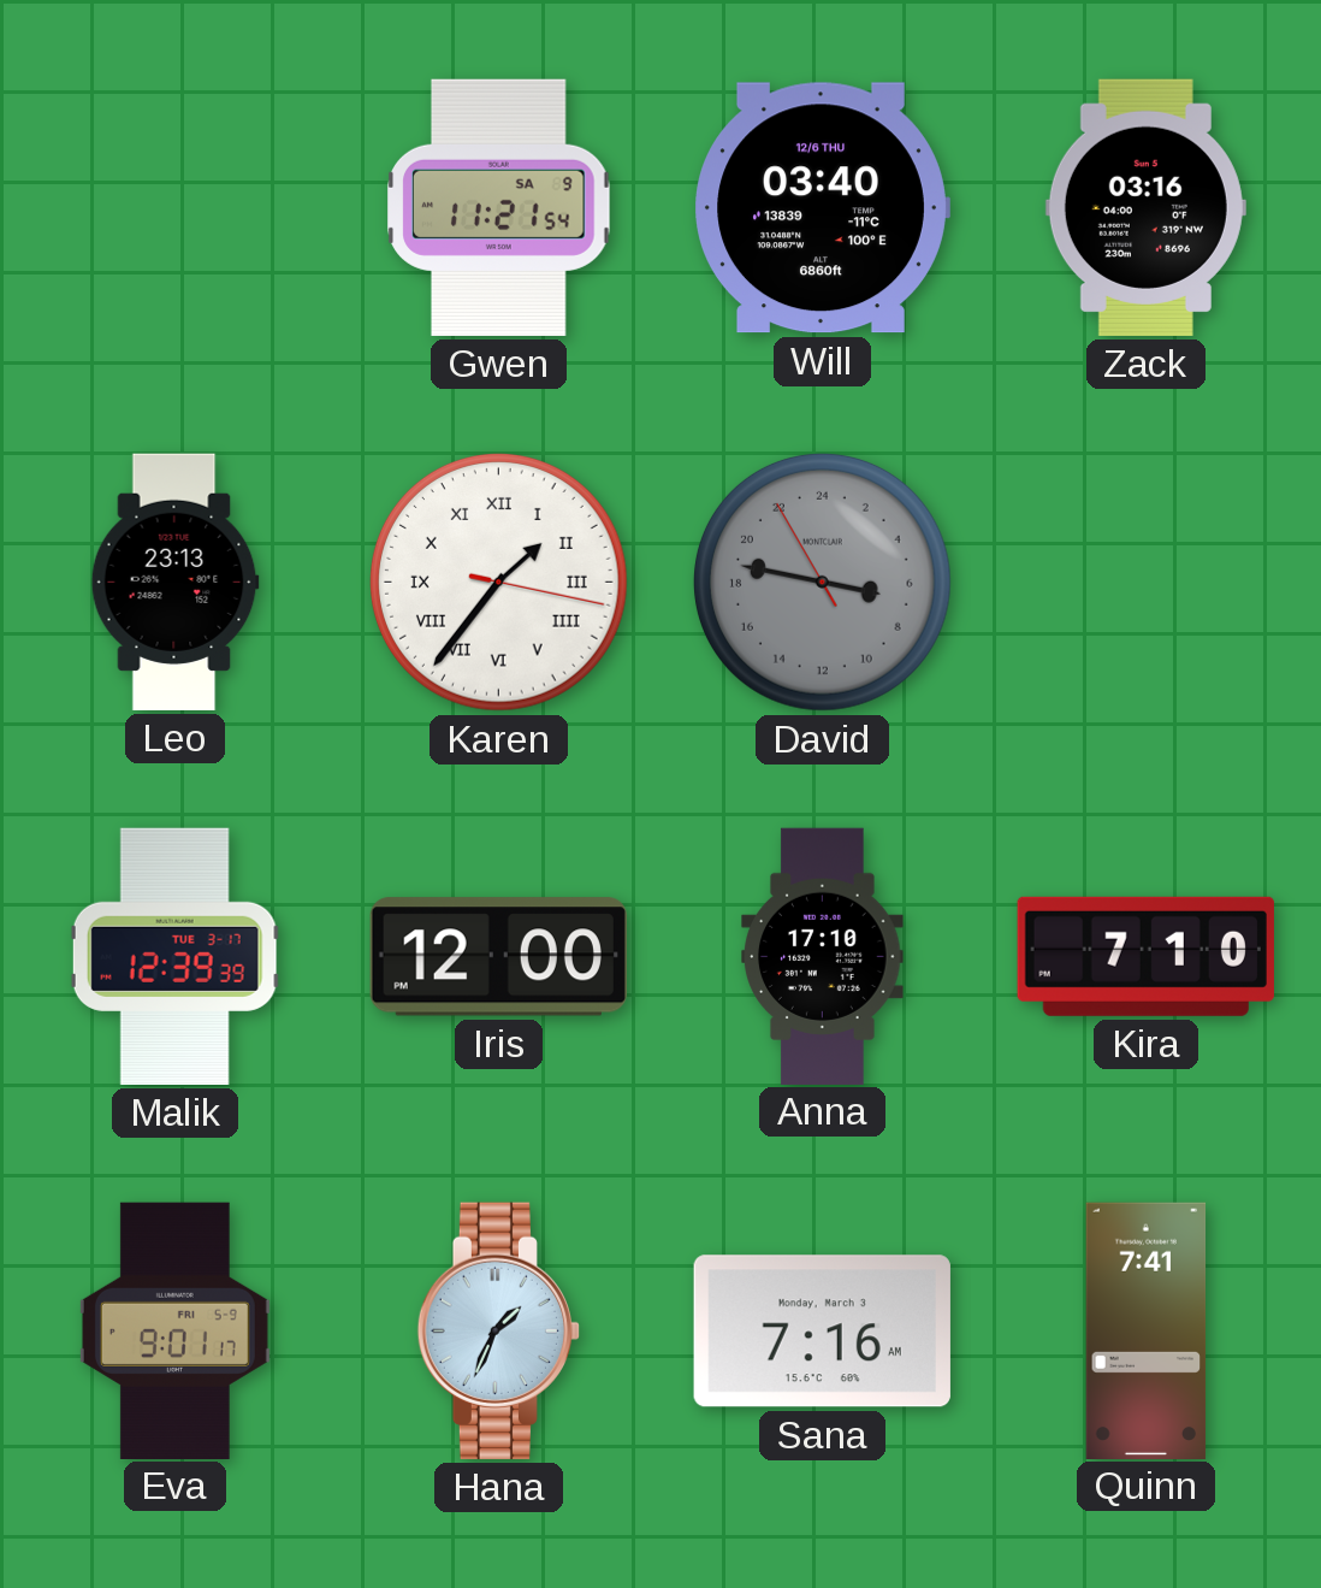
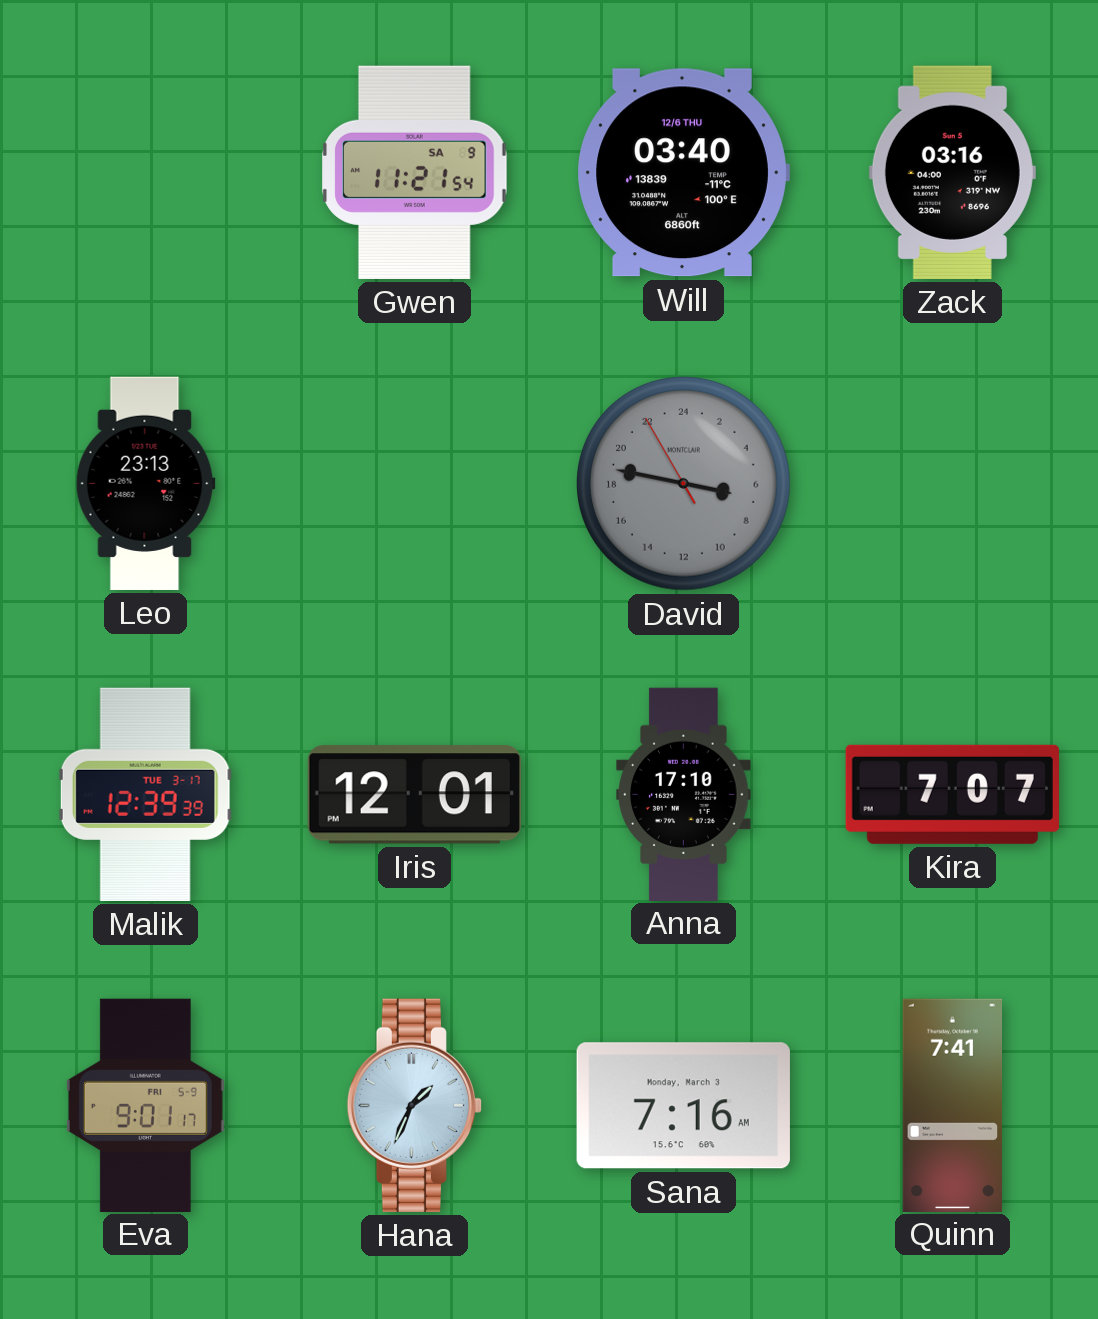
Karen: 1:36 -> none
Iris: 12:00 -> 12:01
Kira: 7:10 -> 7:07
